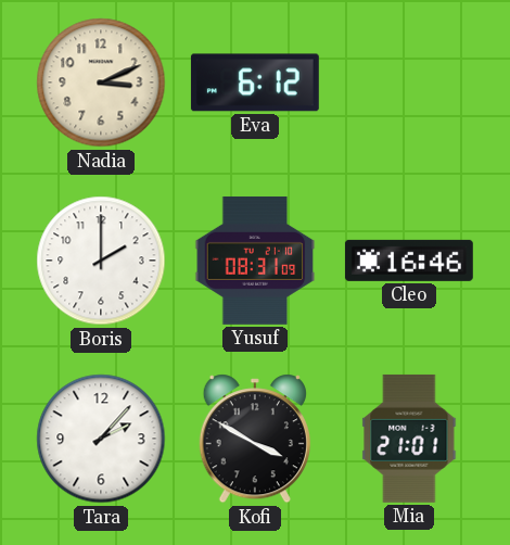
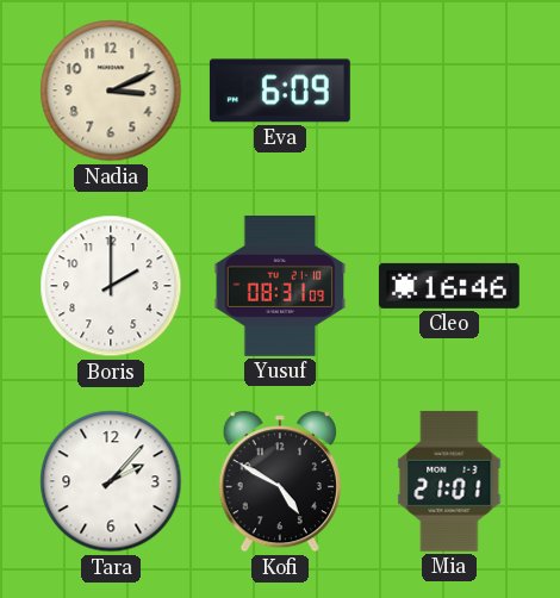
Eva: 6:12 -> 6:09
Kofi: 3:50 -> 4:50
